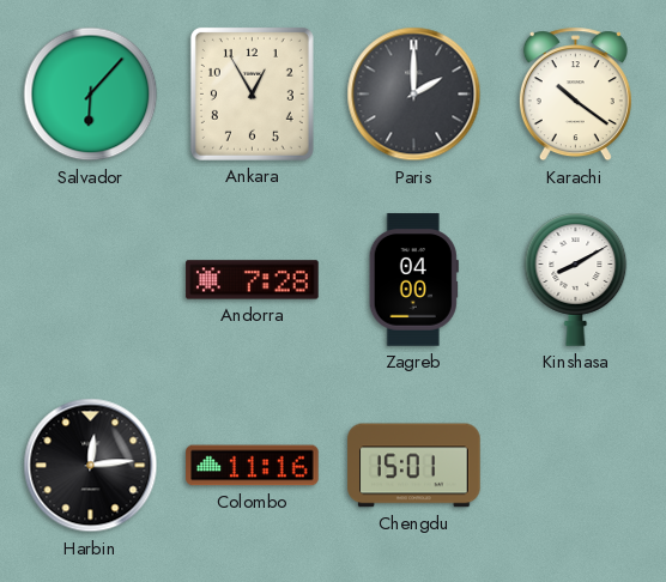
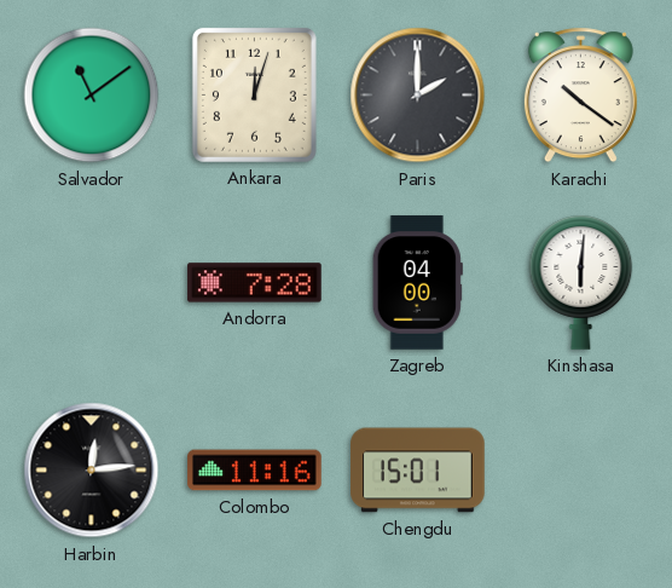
Salvador: 6:07 -> 11:09
Ankara: 12:55 -> 12:03
Kinshasa: 8:10 -> 6:01
